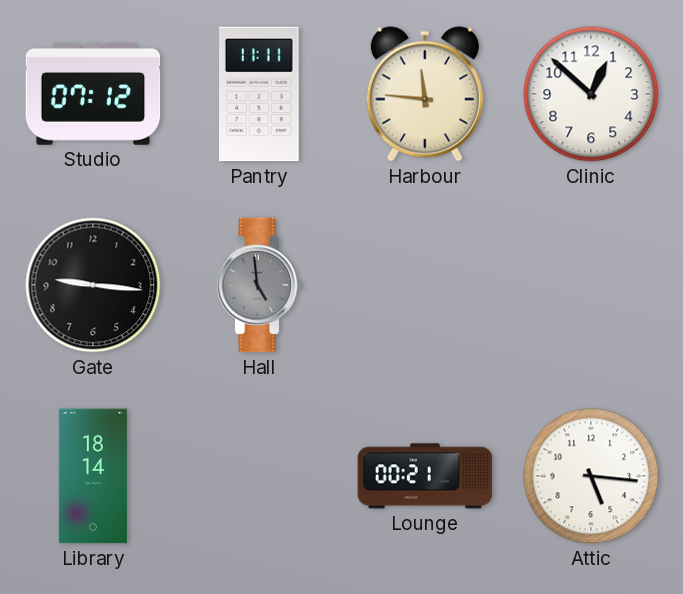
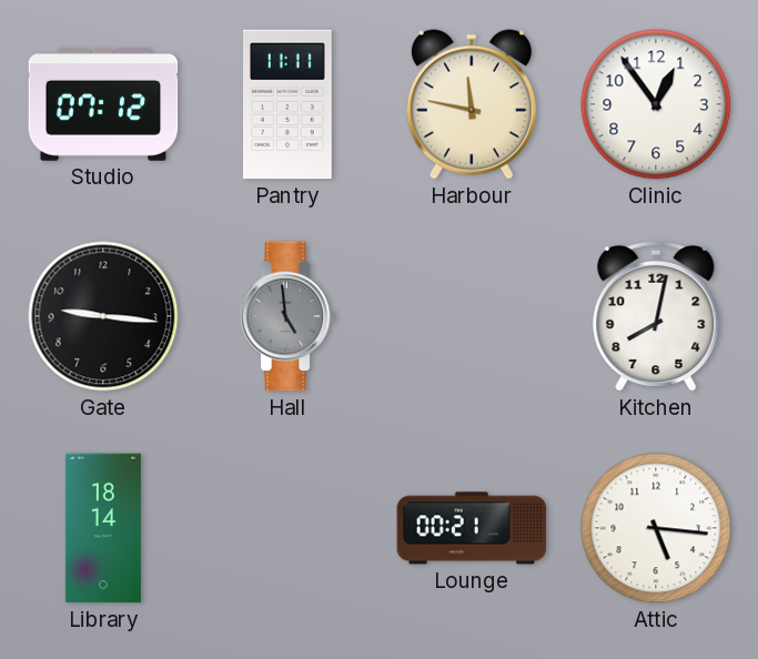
Harbour: 11:46 -> 11:47
Clinic: 12:52 -> 12:54
Kitchen: none -> 8:02
